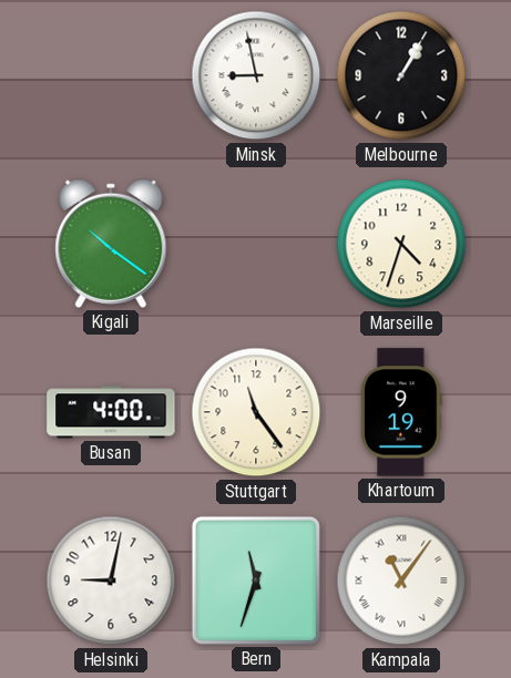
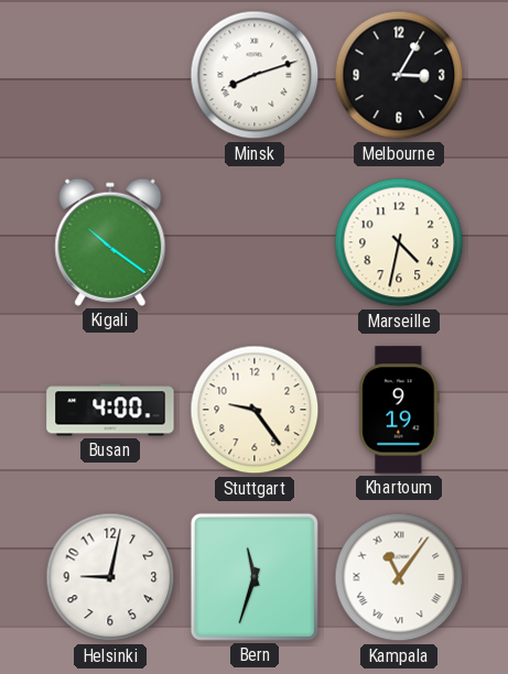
Minsk: 8:58 -> 8:12
Melbourne: 1:05 -> 3:05
Marseille: 4:33 -> 4:32
Stuttgart: 11:24 -> 9:24
